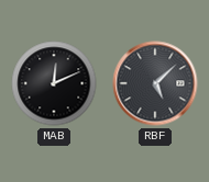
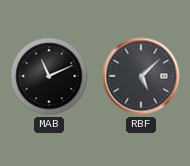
MAB: 12:11 -> 11:11
